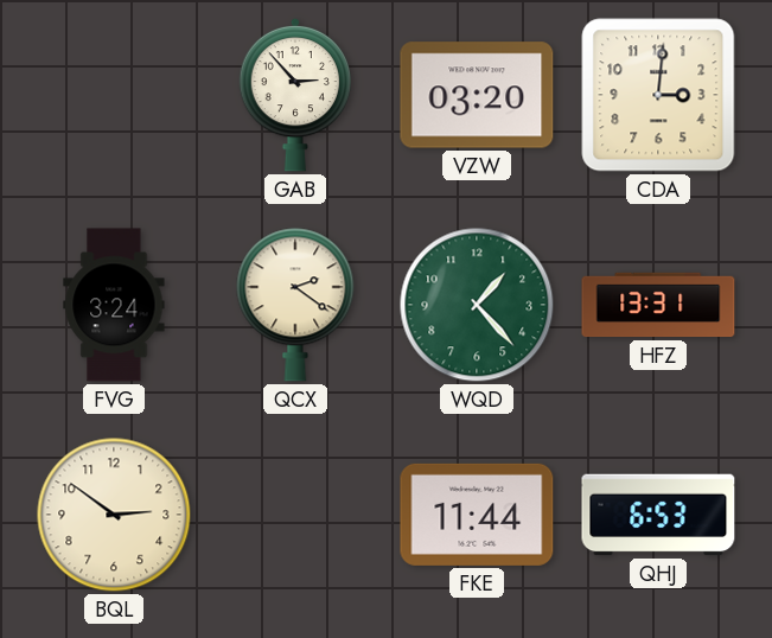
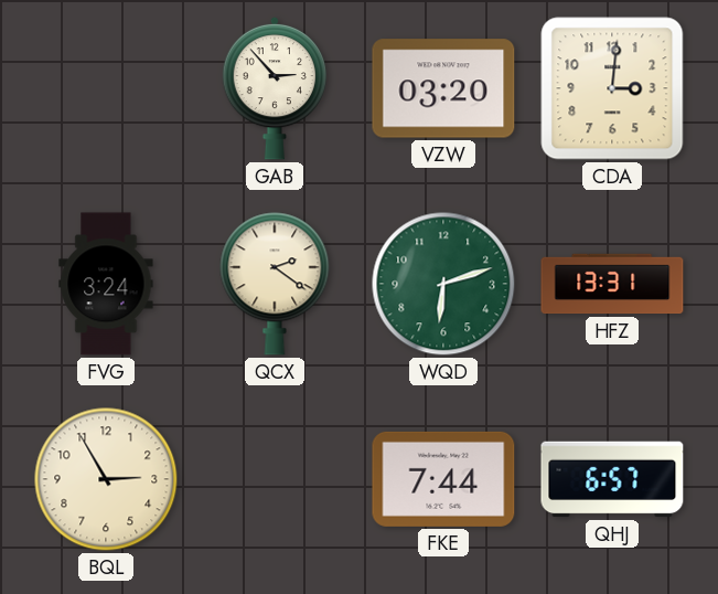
WQD: 1:23 -> 6:12
BQL: 2:51 -> 2:55
FKE: 11:44 -> 7:44
QHJ: 6:53 -> 6:57
